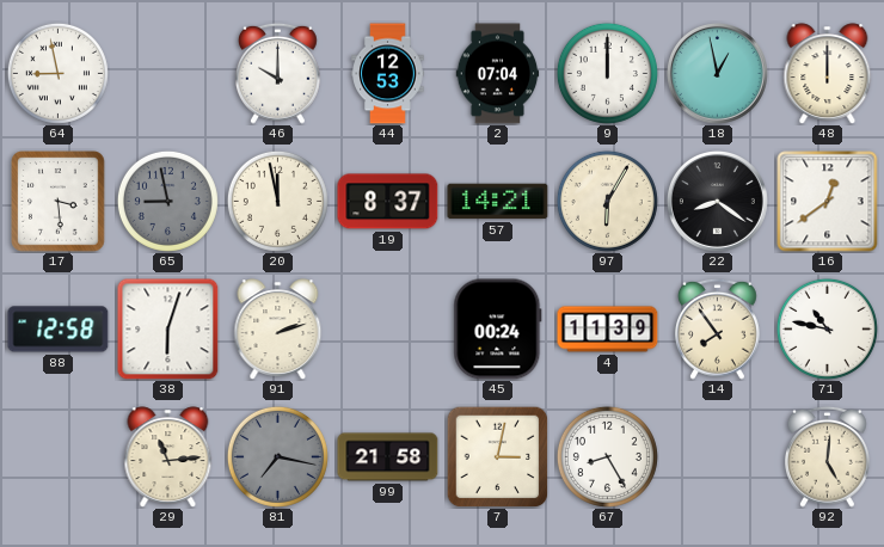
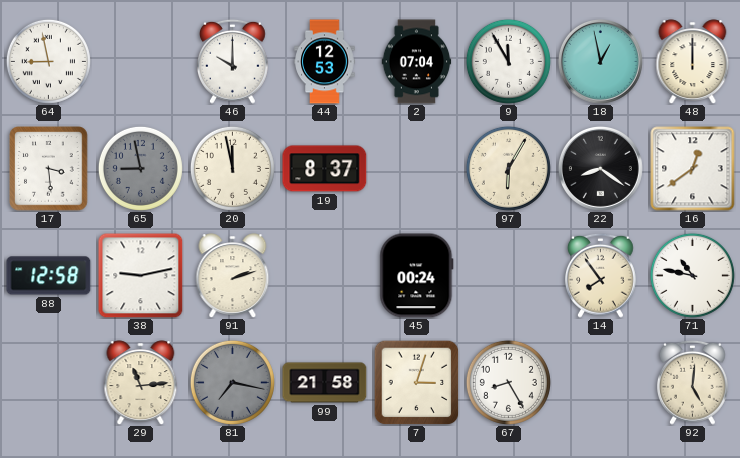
9: 12:00 -> 11:55
57: 14:21 -> none
38: 6:03 -> 9:13
4: 11:39 -> none
7: 3:02 -> 3:03
